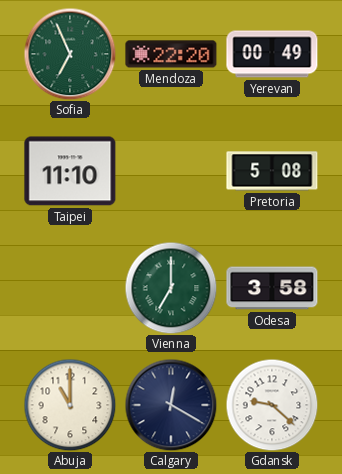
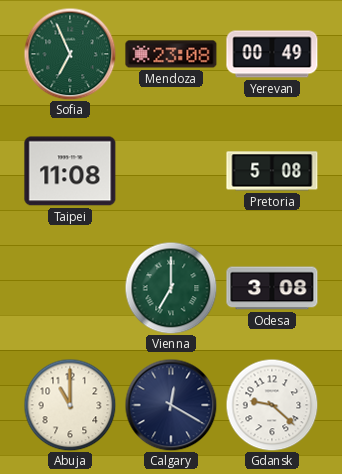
Mendoza: 22:20 -> 23:08
Taipei: 11:10 -> 11:08
Odesa: 3:58 -> 3:08
